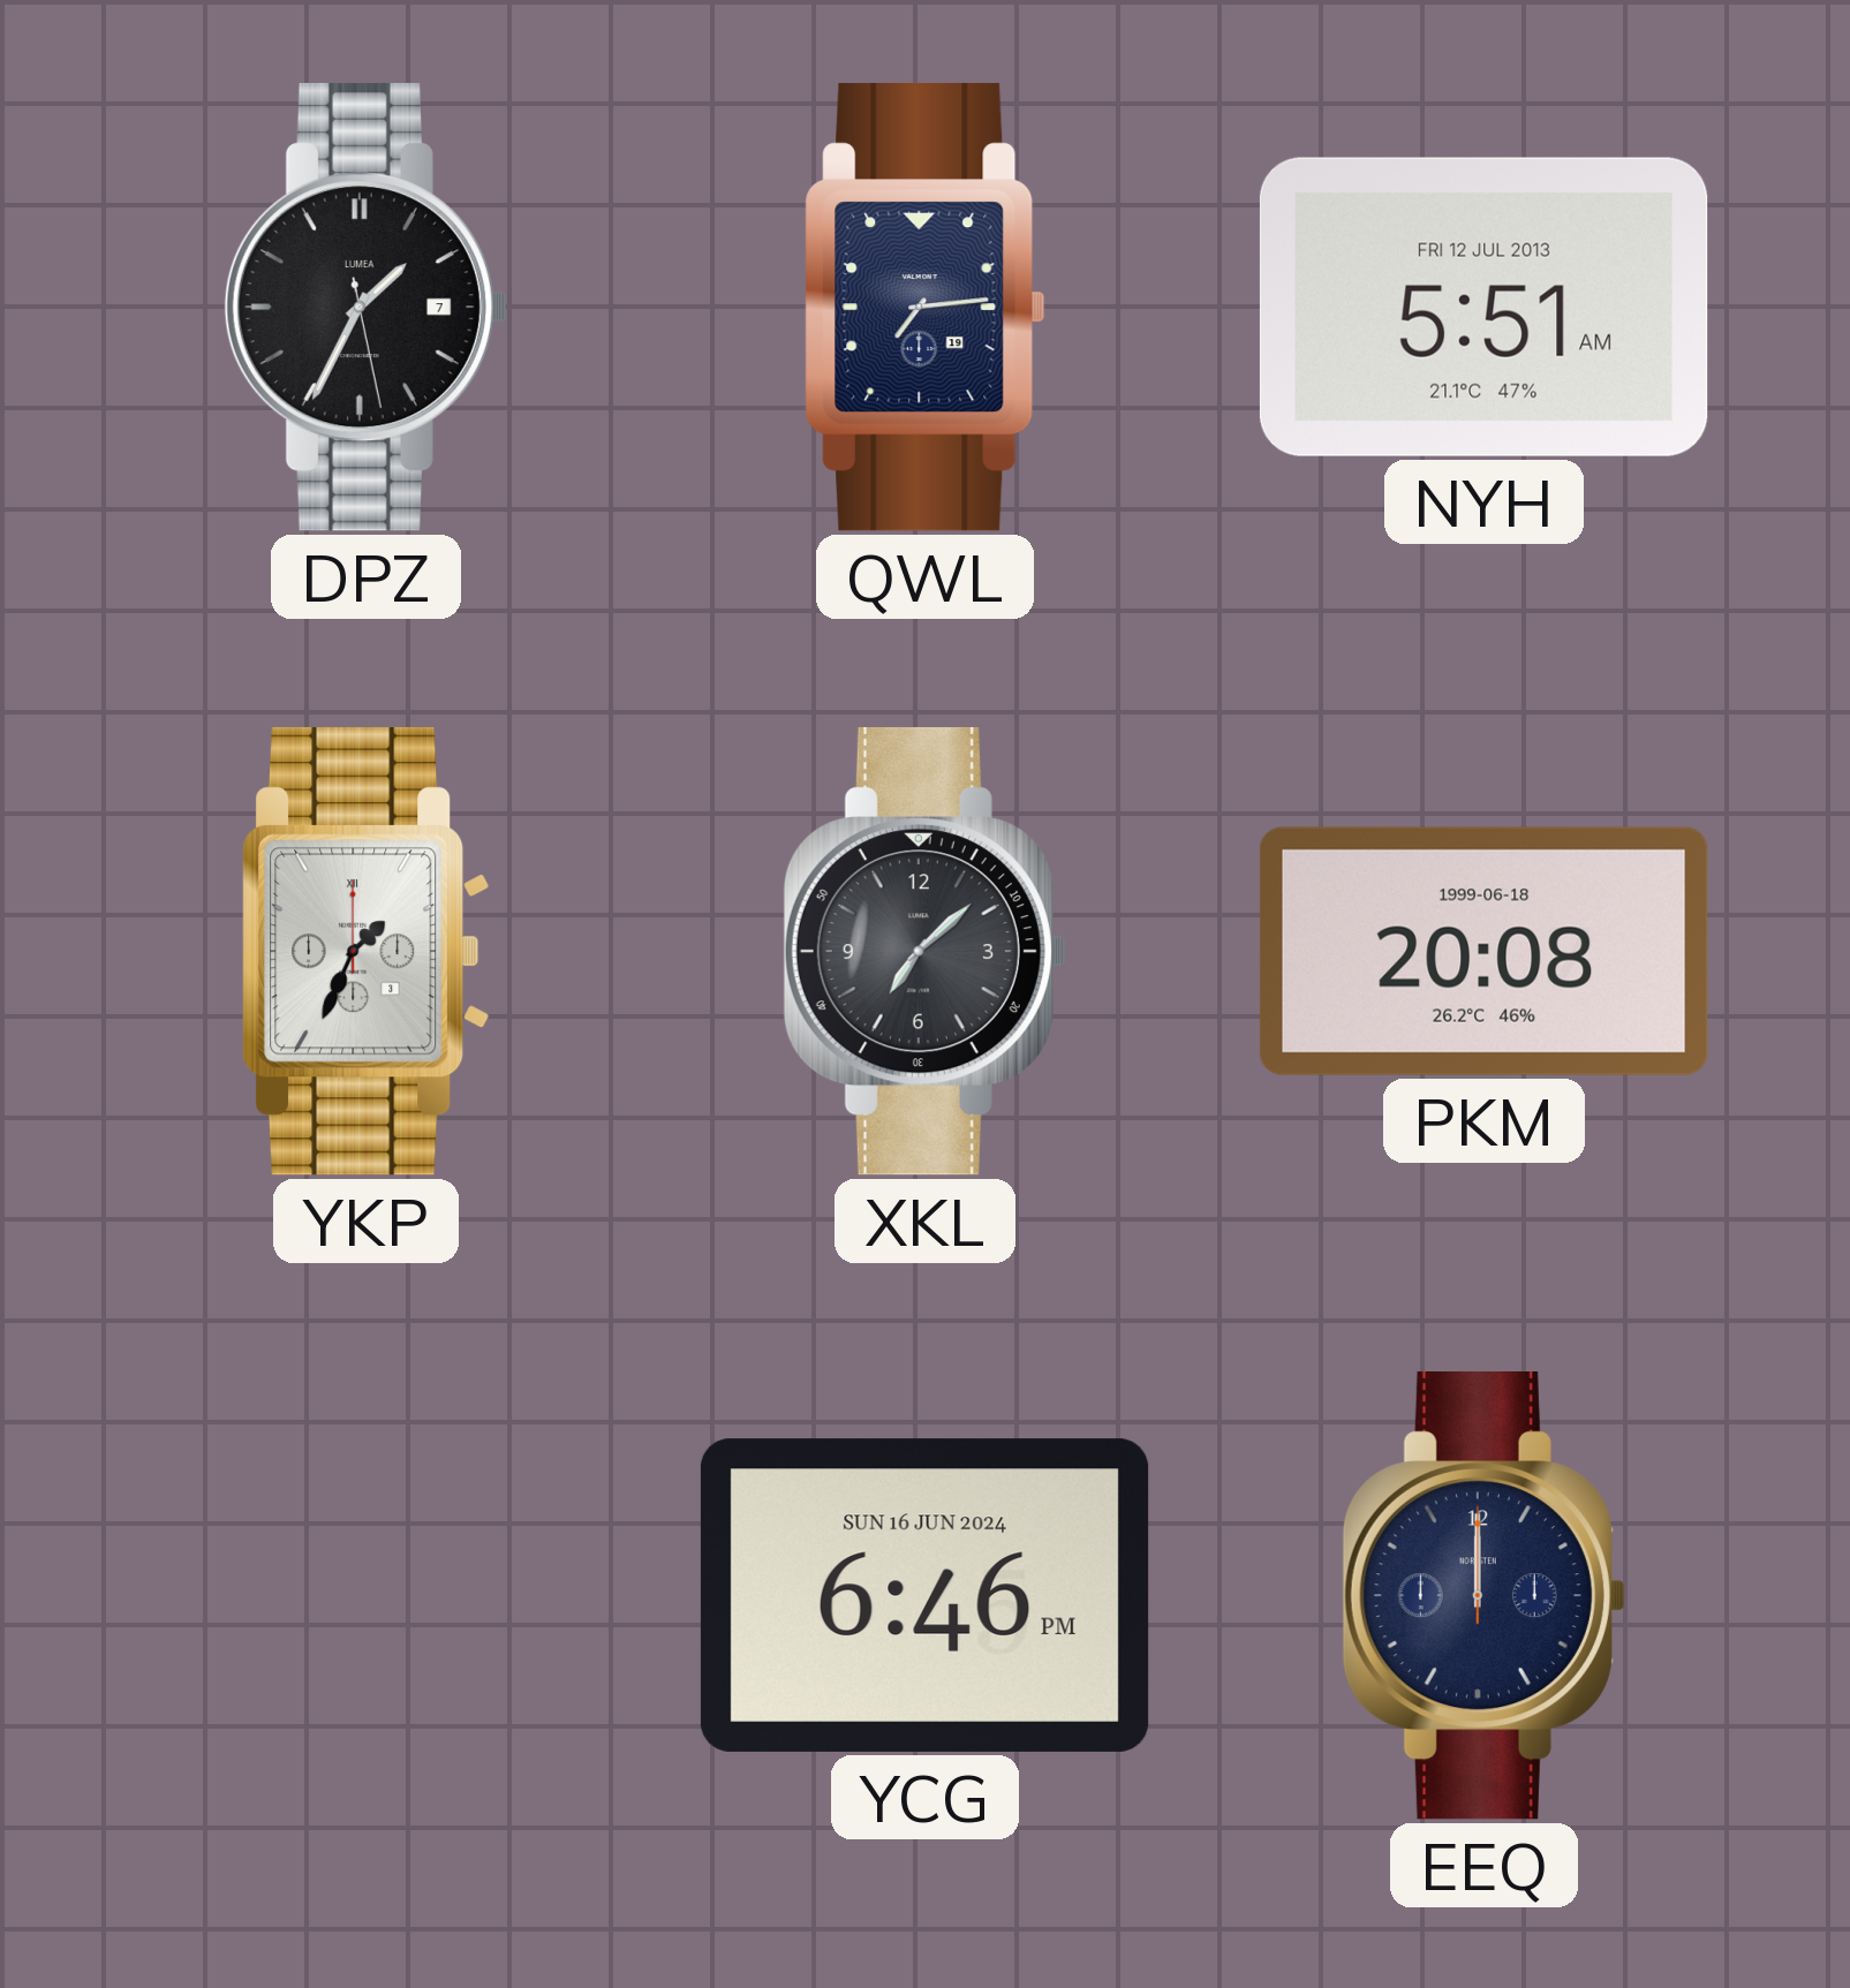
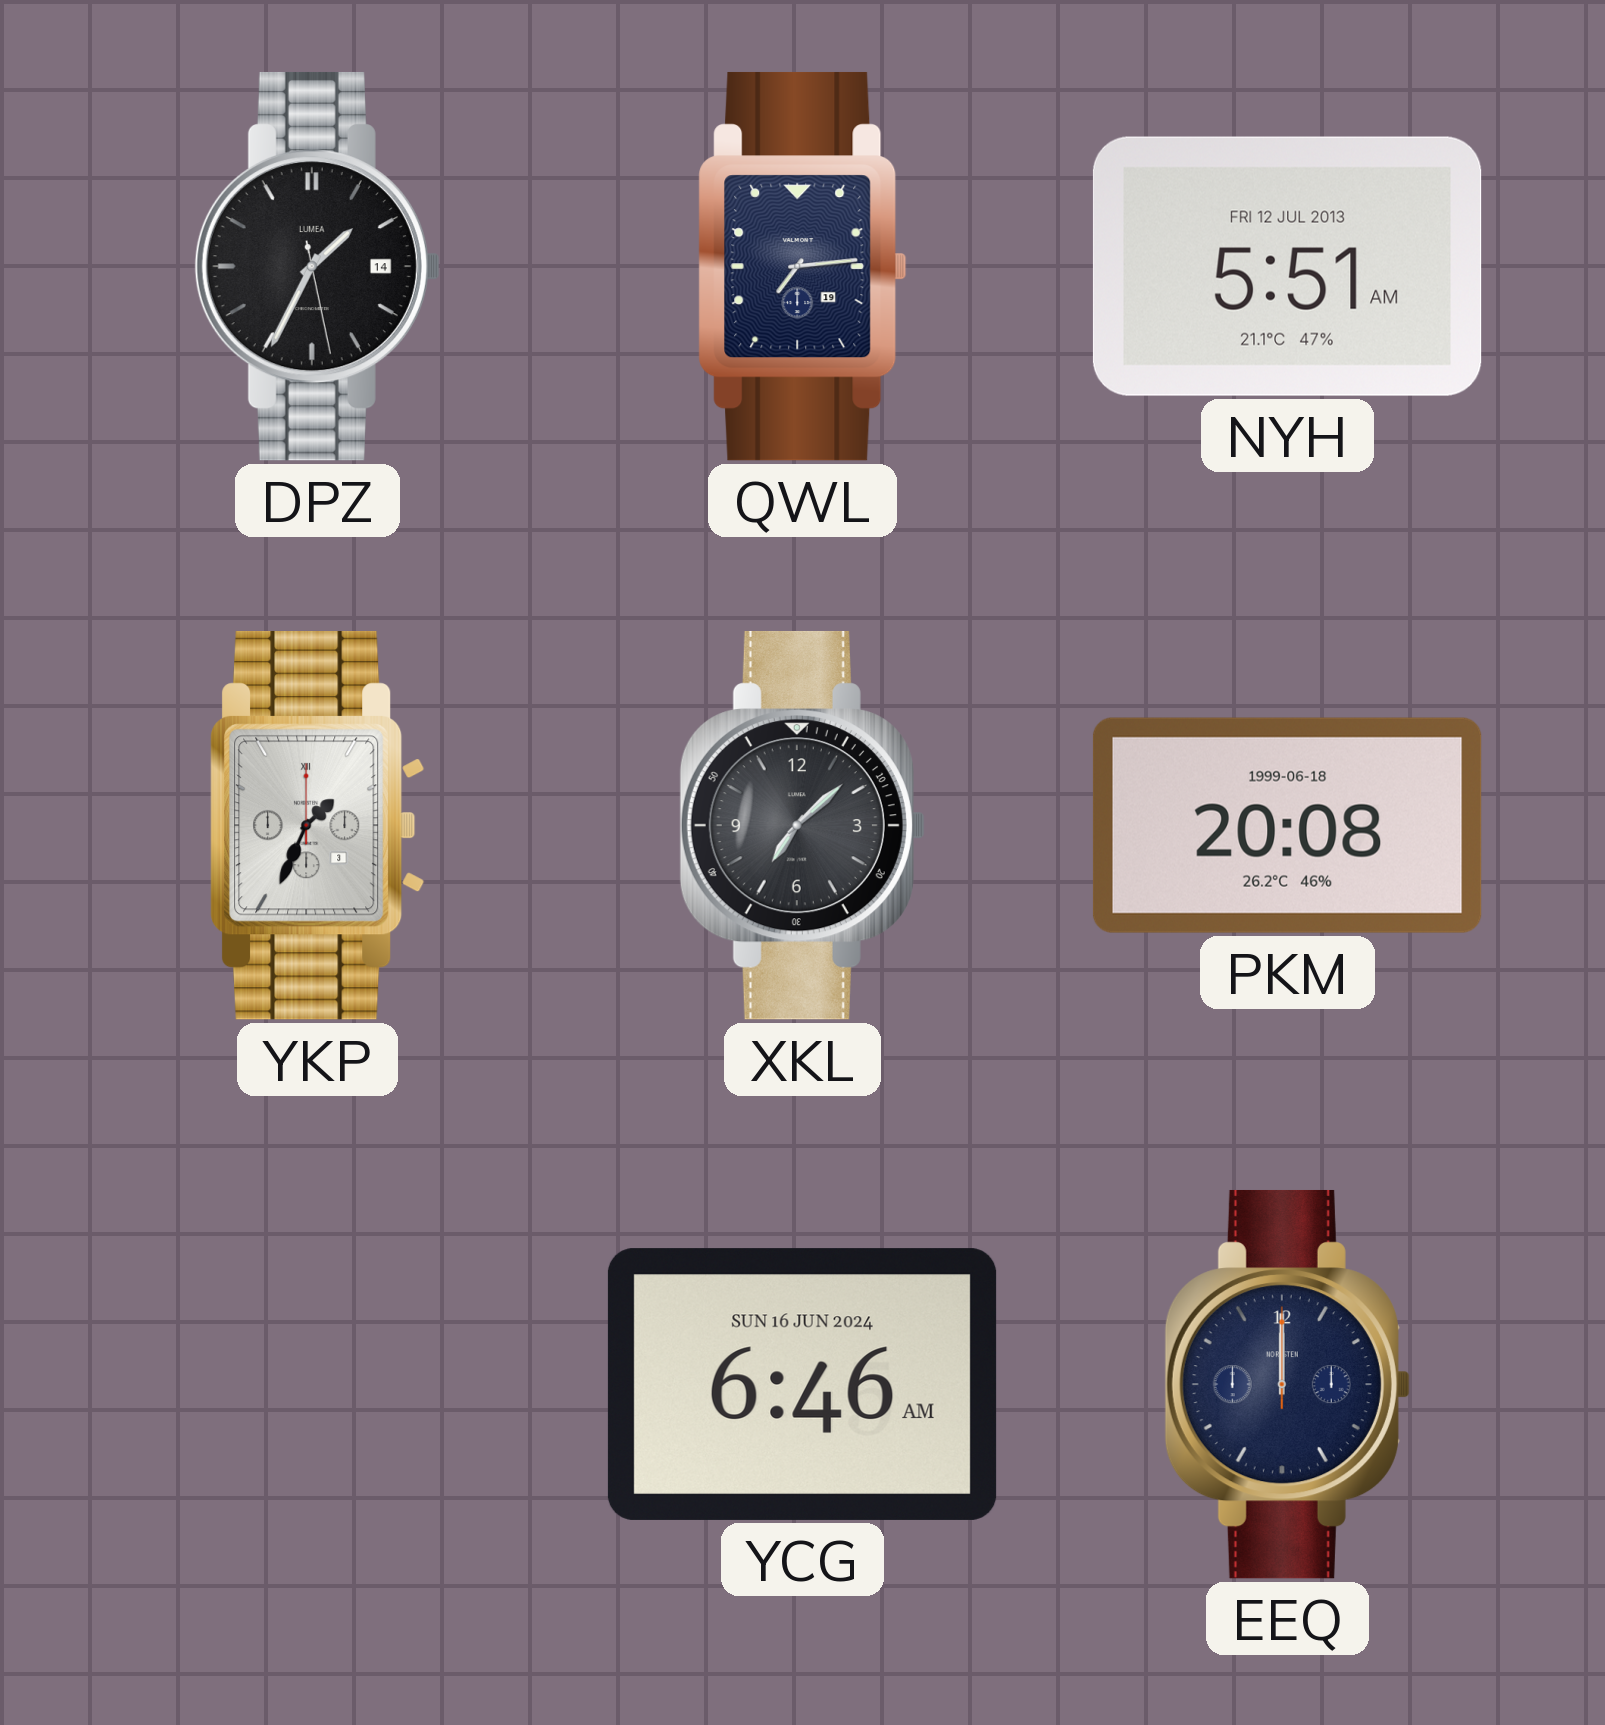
DPZ date: 7 -> 14
YCG: 6:46 PM -> 6:46 AM
